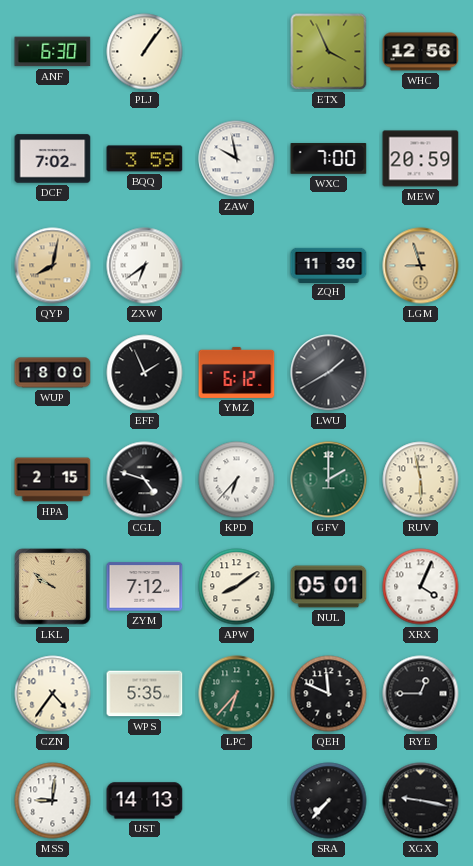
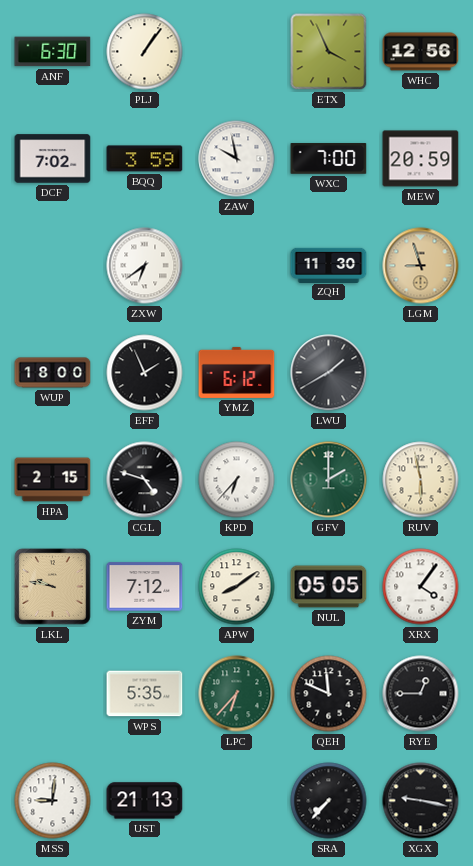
QYP: 8:02 -> none
LKL: 9:51 -> 9:47
NUL: 05:01 -> 05:05
XRX: 4:04 -> 4:06
CZN: 4:36 -> none
UST: 14:13 -> 21:13
